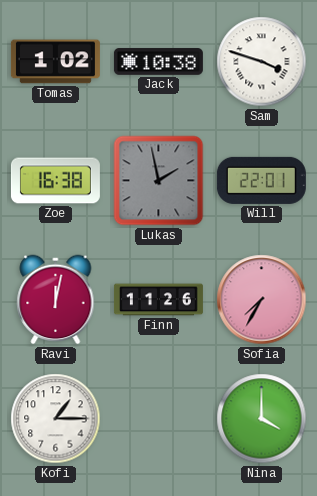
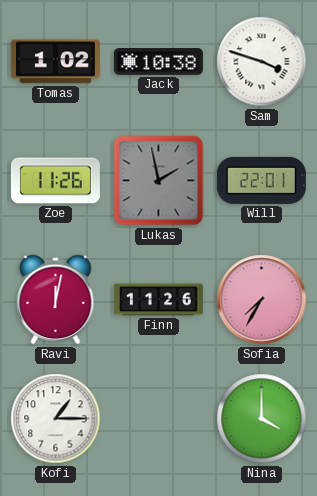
Zoe: 16:38 -> 11:26
